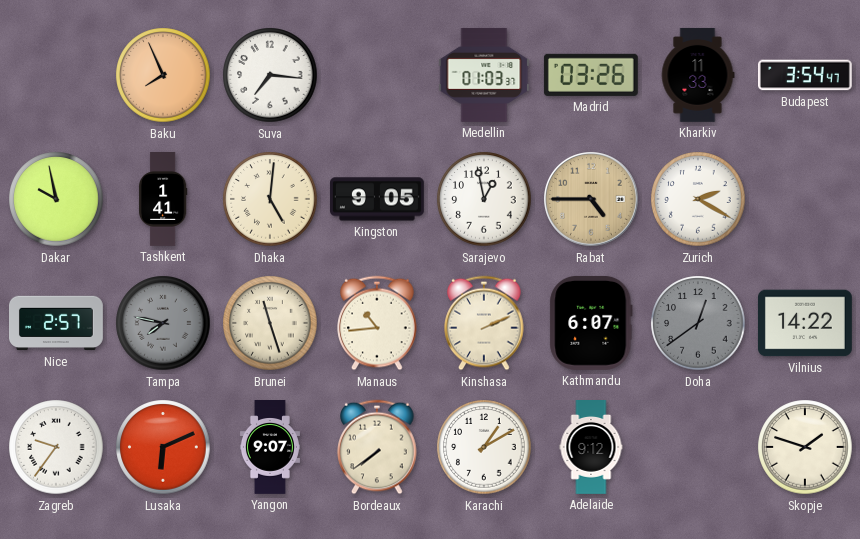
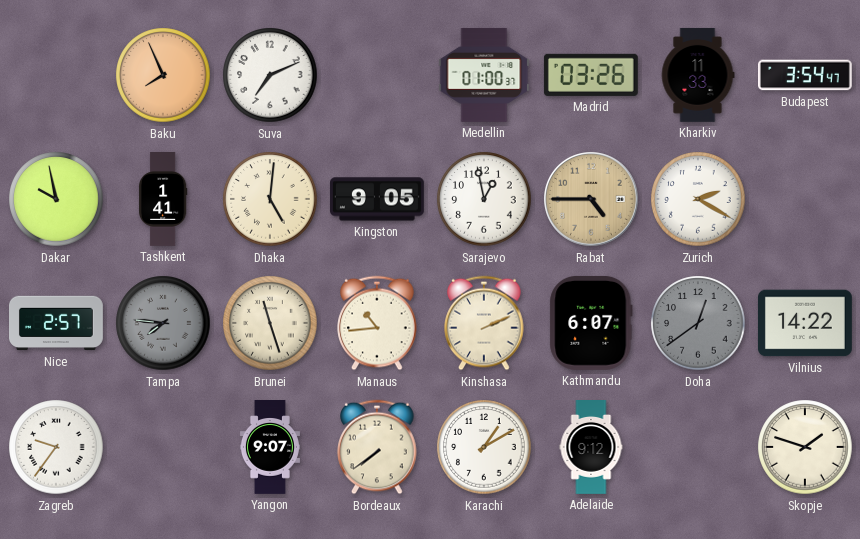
Suva: 7:16 -> 7:11
Medellin: 01:03 -> 01:00
Tampa: 7:47 -> 7:46
Lusaka: 6:11 -> none
